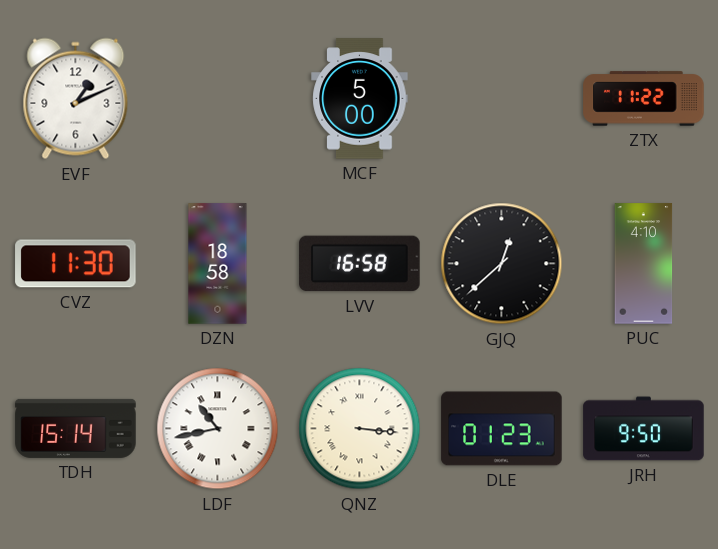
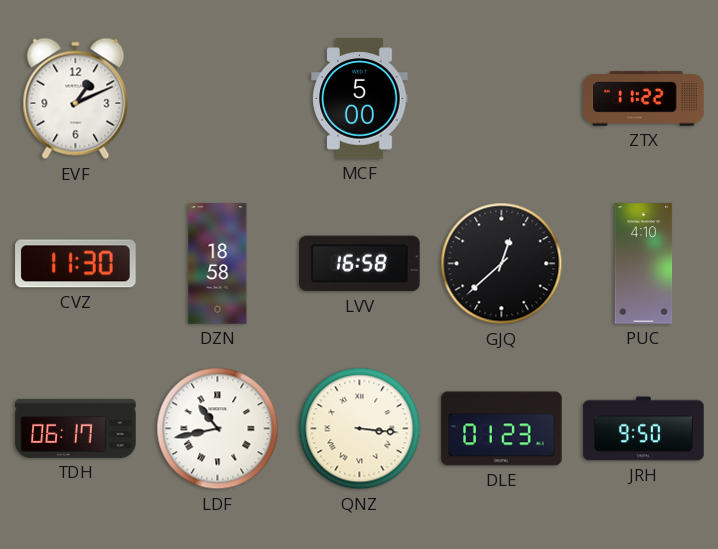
TDH: 15:14 -> 06:17
